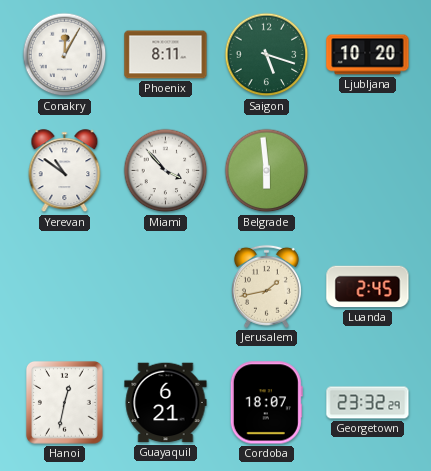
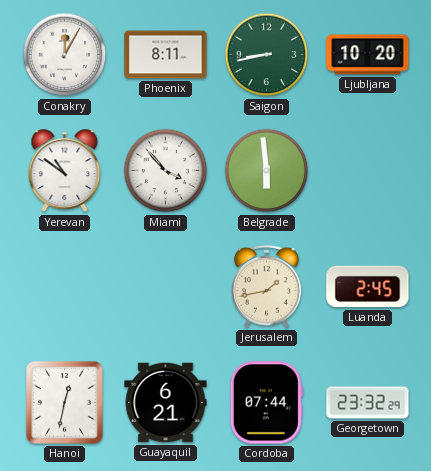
Saigon: 5:18 -> 8:43
Cordoba: 18:07 -> 07:44
